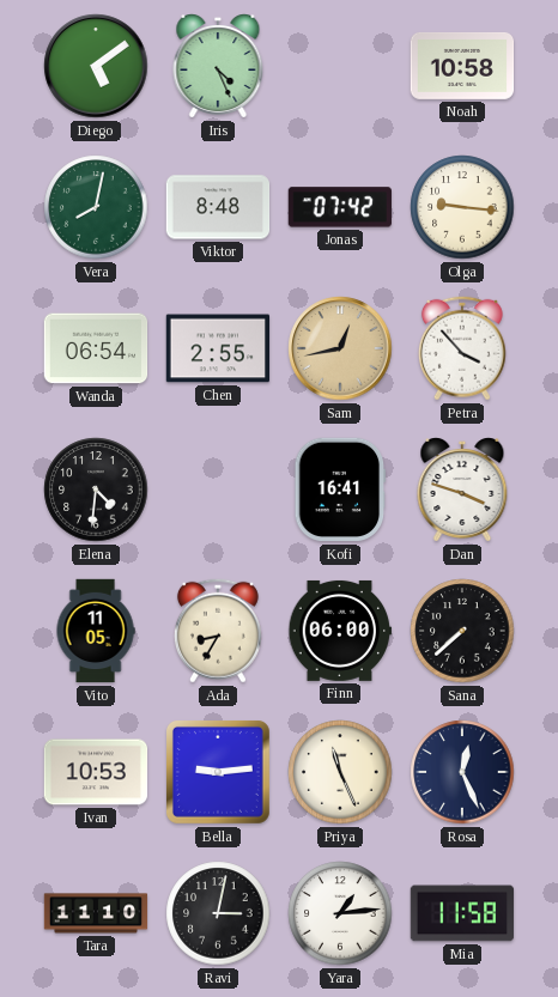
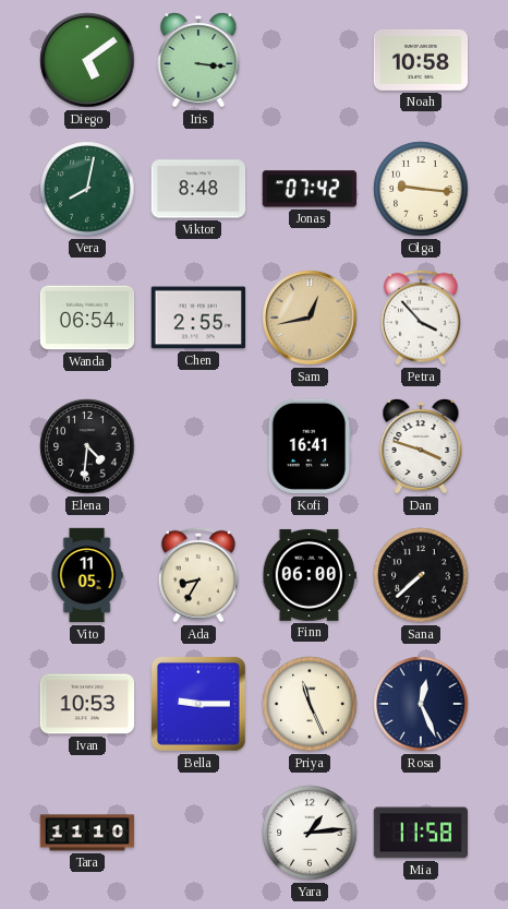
Iris: 4:26 -> 3:16
Bella: 9:14 -> 9:15
Ravi: 3:02 -> none
